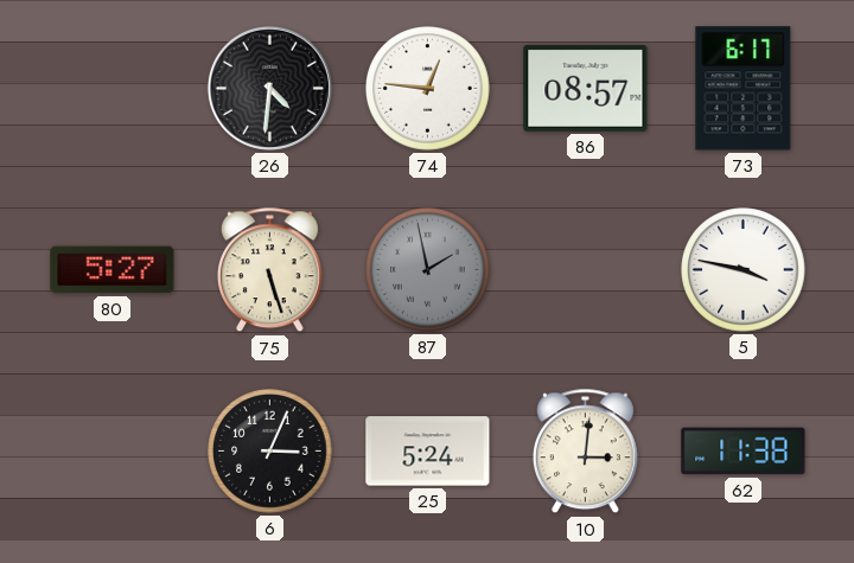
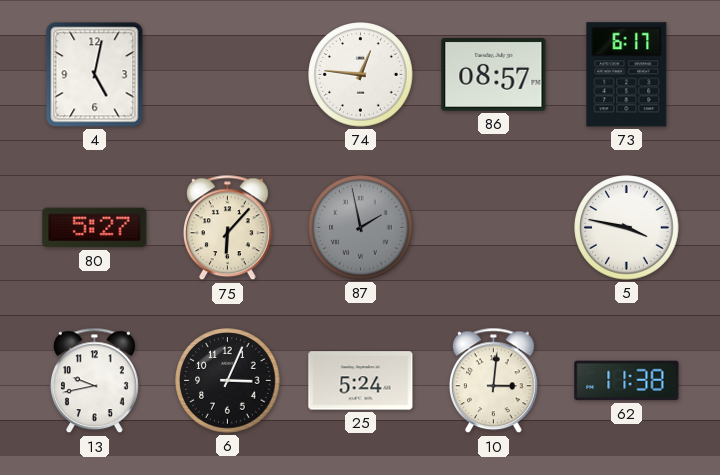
4: none -> 5:02
26: 4:31 -> none
75: 5:27 -> 6:07
13: none -> 9:43
